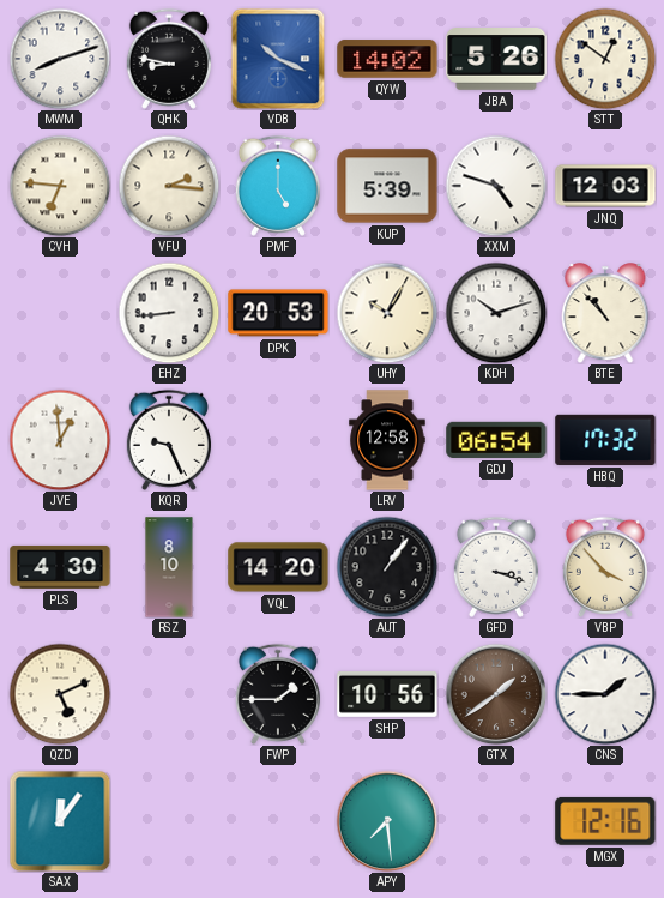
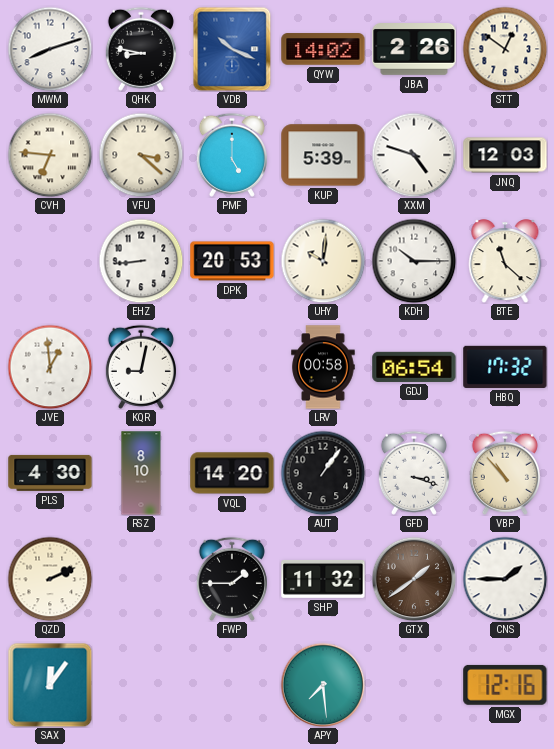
JBA: 5:26 -> 2:26
VFU: 2:16 -> 3:22
UHY: 10:05 -> 10:01
KDH: 10:12 -> 10:15
BTE: 10:53 -> 11:22
KQR: 9:26 -> 9:02
LRV: 12:58 -> 00:58
VBP: 3:53 -> 10:53
QZD: 5:11 -> 2:11
SHP: 10:56 -> 11:32
